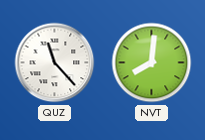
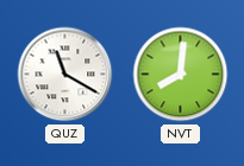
QUZ: 11:23 -> 11:20
